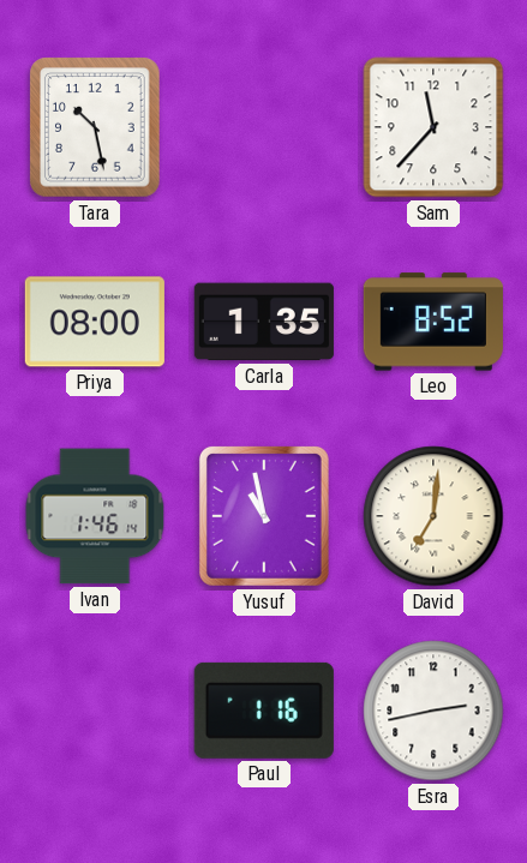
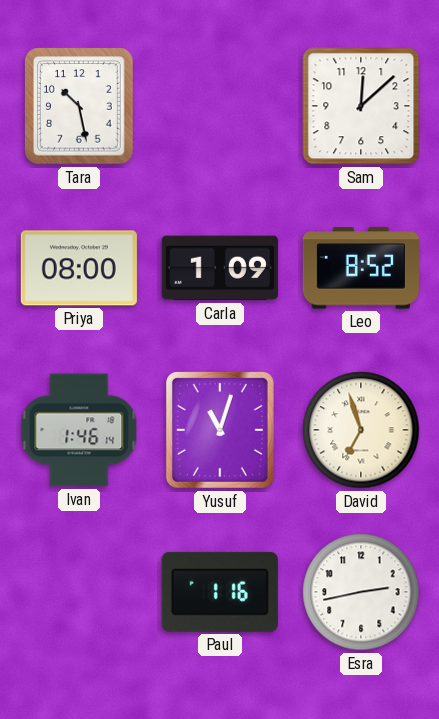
Sam: 11:37 -> 12:08
Carla: 1:35 -> 1:09
Yusuf: 10:58 -> 11:03
David: 7:01 -> 6:57
